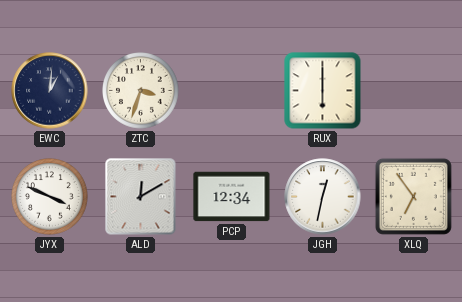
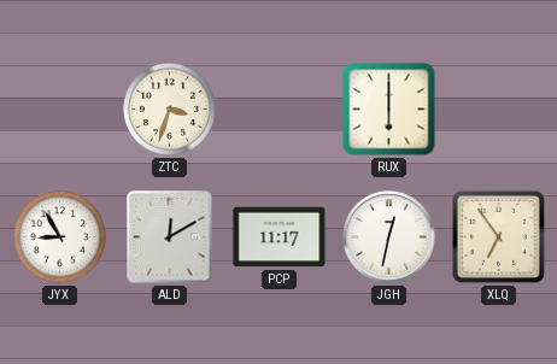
EWC: 1:01 -> none
JYX: 3:49 -> 8:55
PCP: 12:34 -> 11:17
